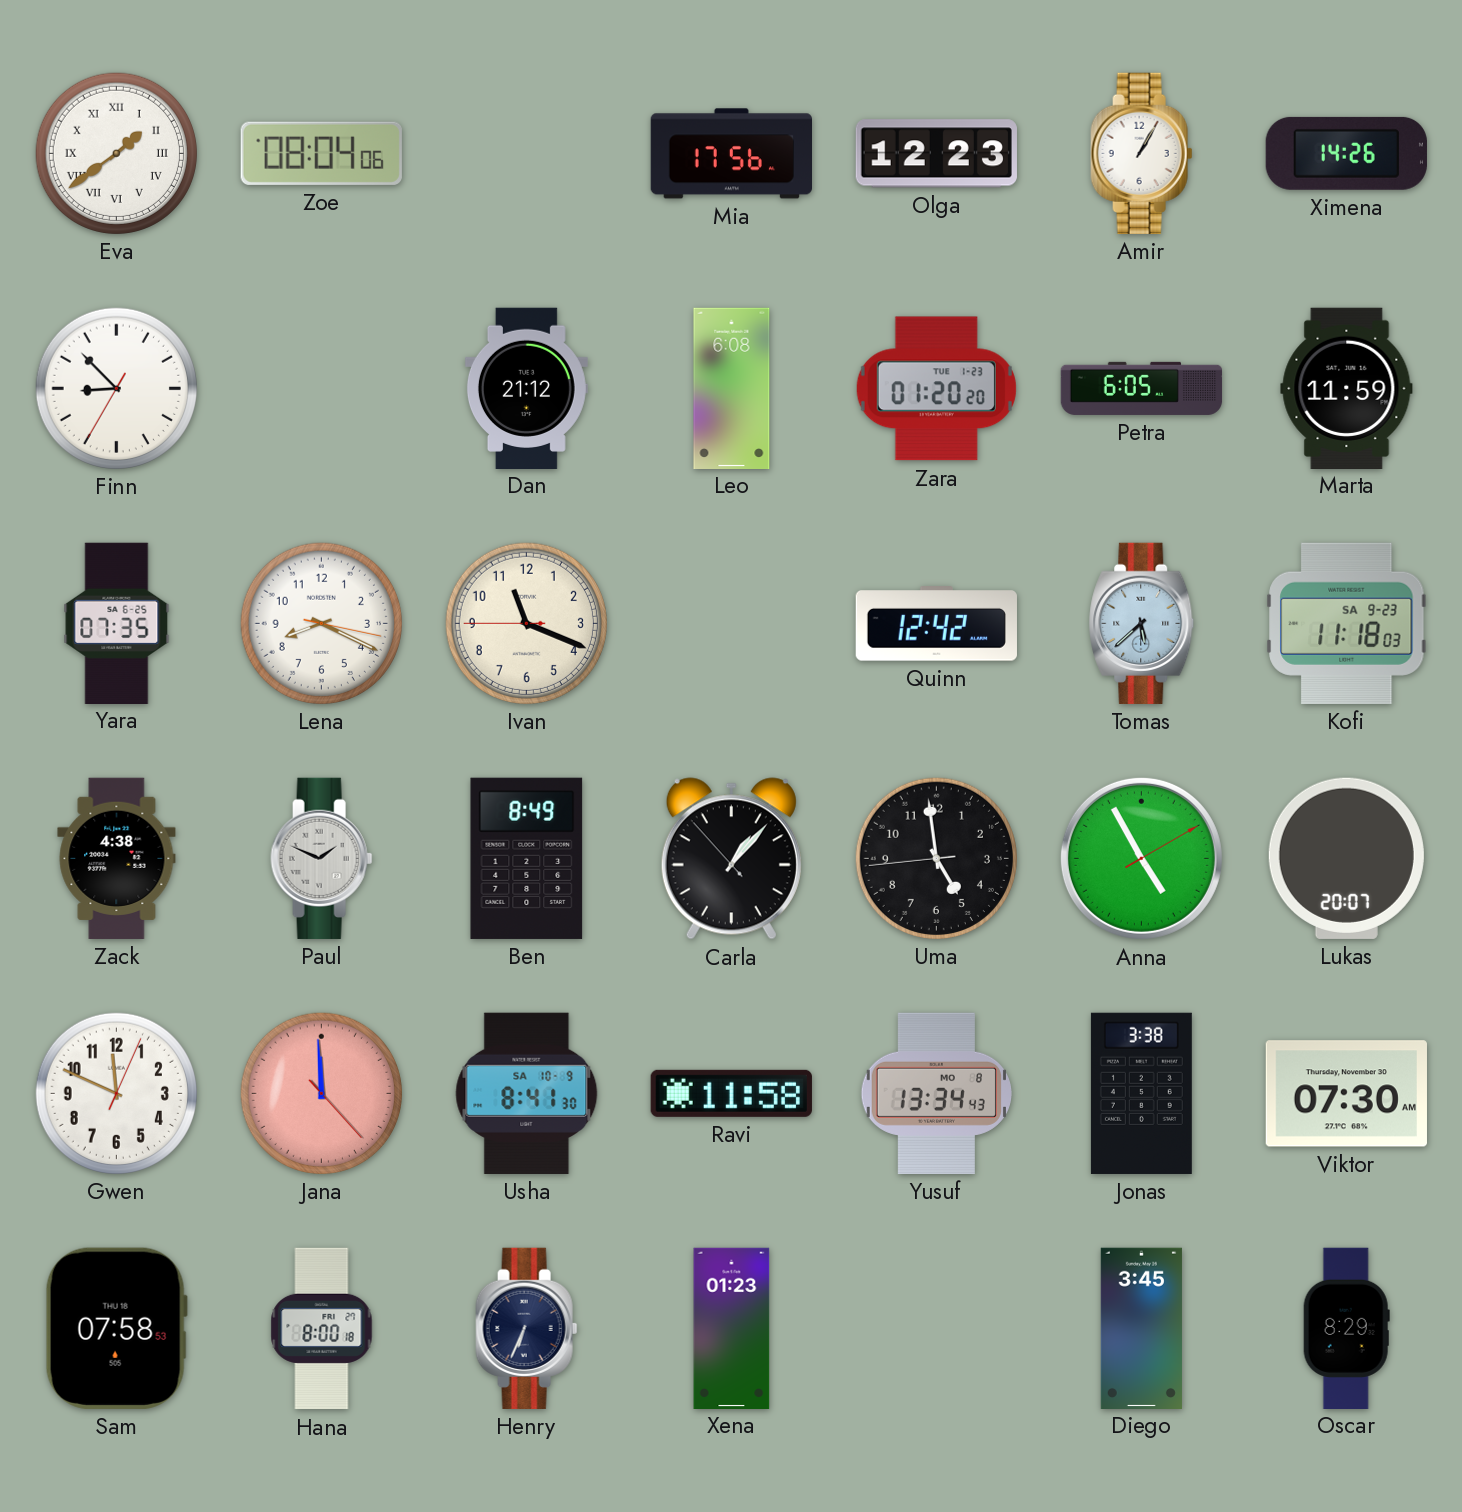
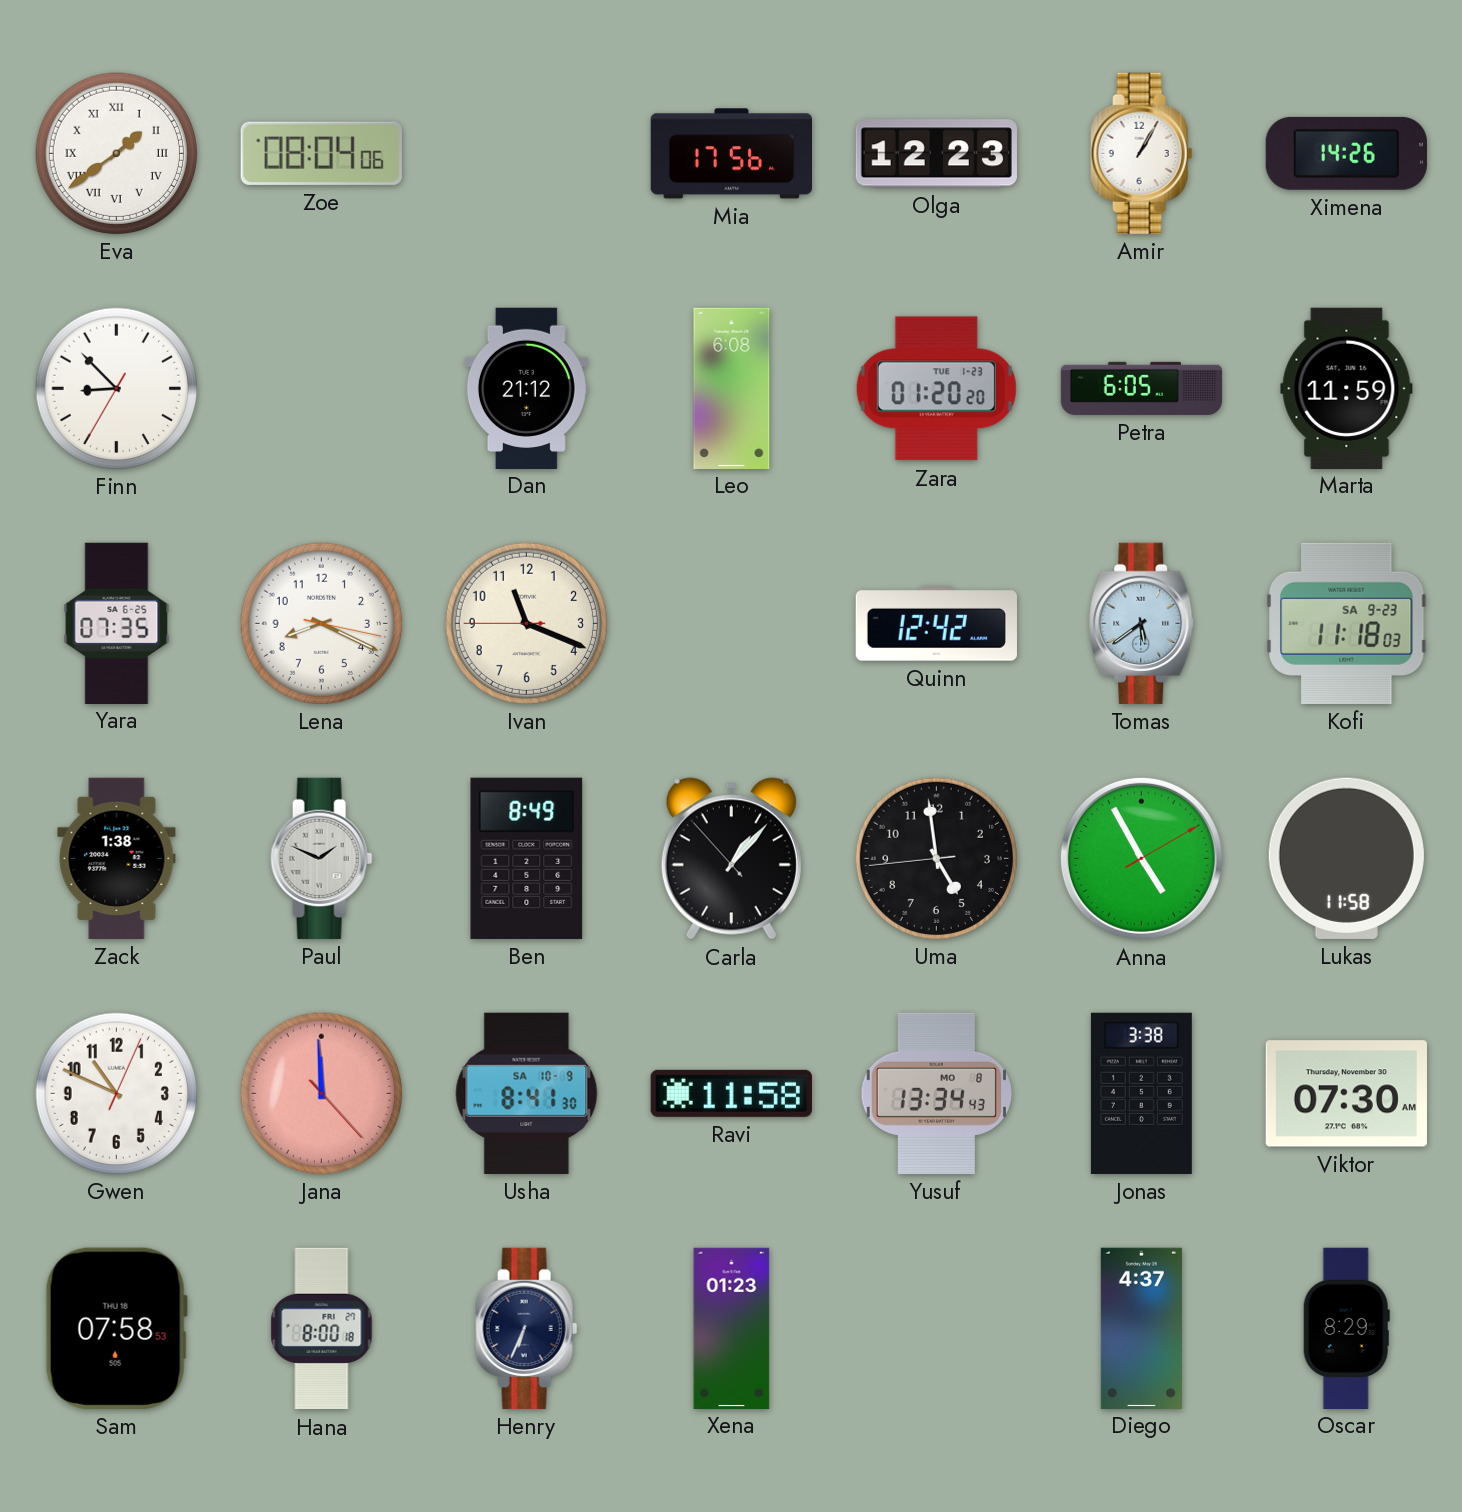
Tomas: 5:38 -> 5:39
Zack: 4:38 -> 1:38
Lukas: 20:07 -> 11:58
Gwen: 11:49 -> 10:49
Diego: 3:45 -> 4:37
